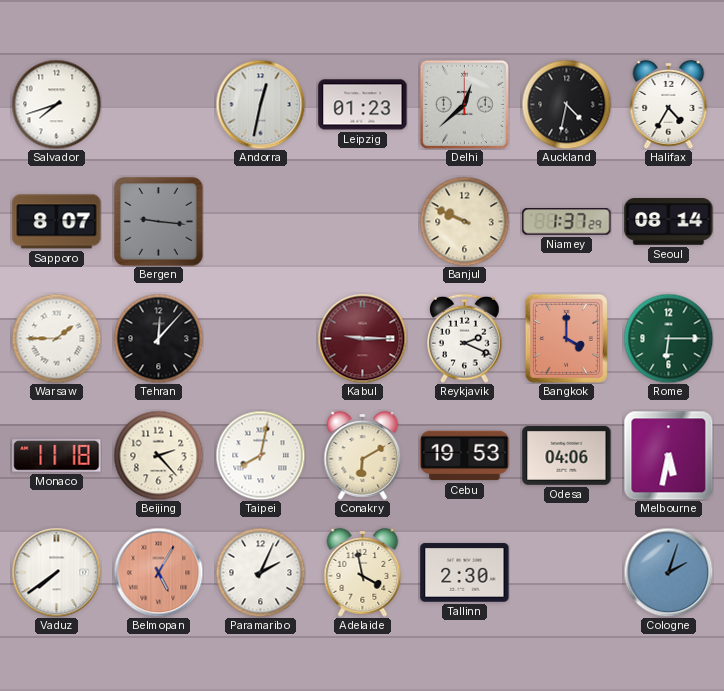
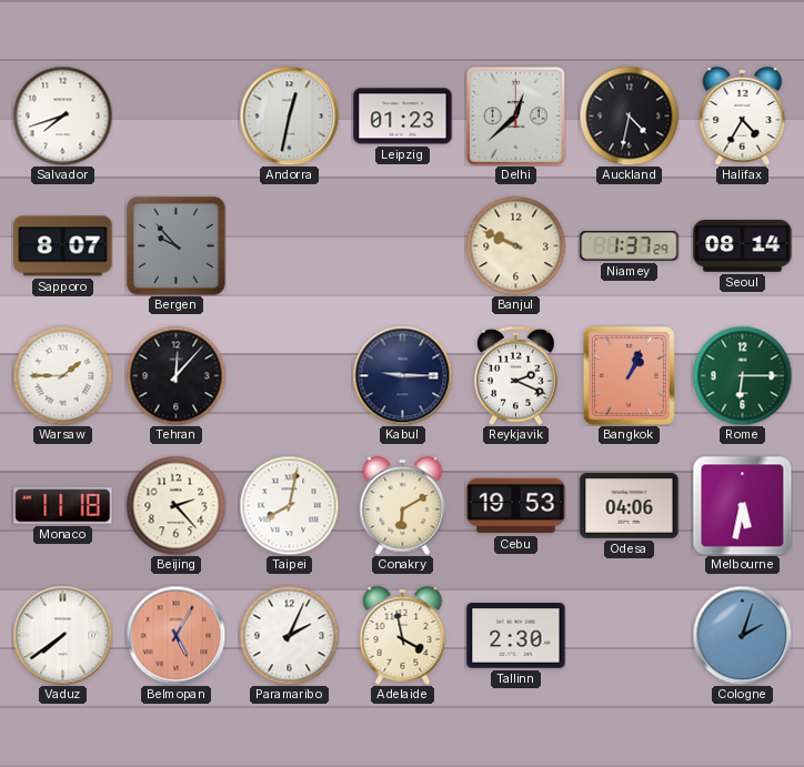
Bergen: 9:16 -> 9:53
Kabul dial: burgundy -> navy
Bangkok: 4:00 -> 1:04
